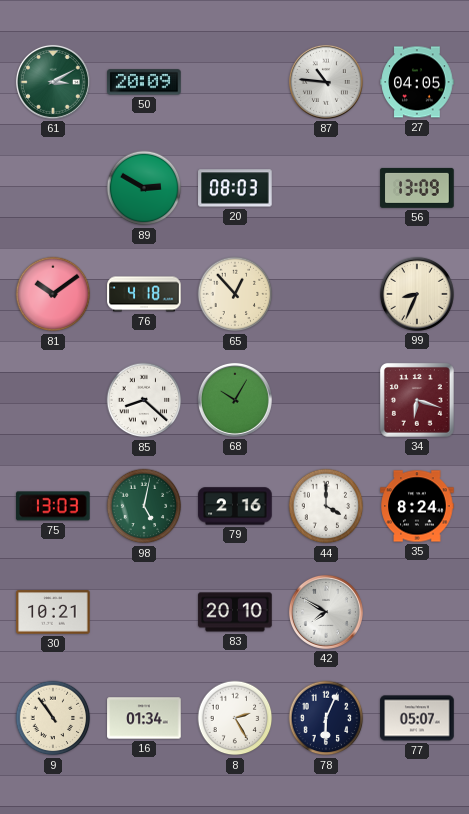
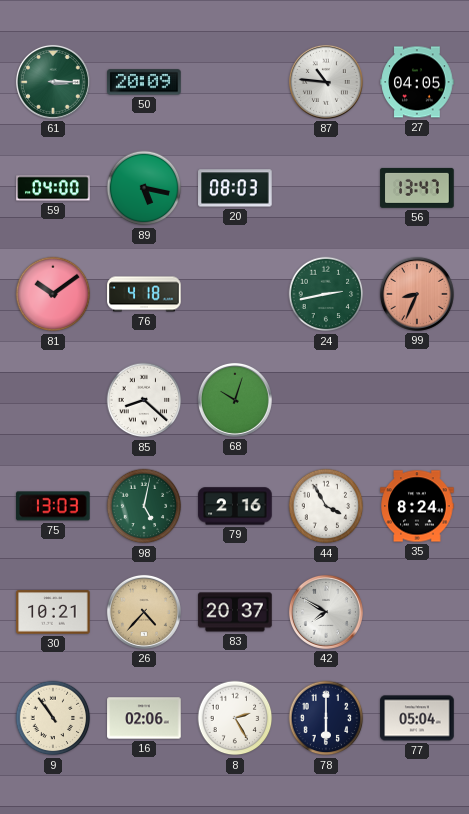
61: 3:10 -> 3:15
59: none -> 04:00
89: 2:50 -> 5:17
56: 13:09 -> 13:47
65: 12:53 -> none
24: none -> 2:43
99 dial: cream -> salmon
68: 10:05 -> 10:03
34: 6:18 -> none
44: 4:00 -> 3:55
26: none -> 4:37
83: 20:10 -> 20:37
16: 01:34 -> 02:06
78: 6:04 -> 6:00
77: 05:07 -> 05:04
